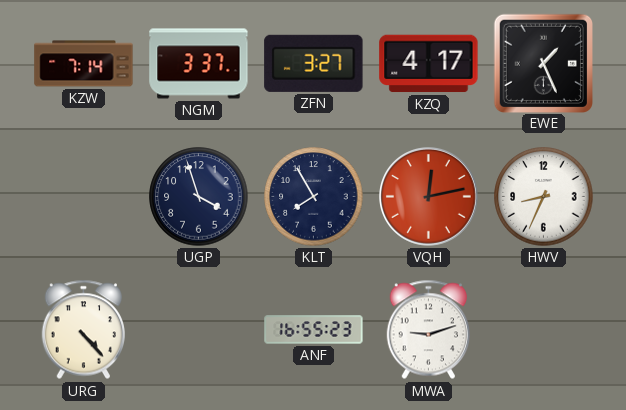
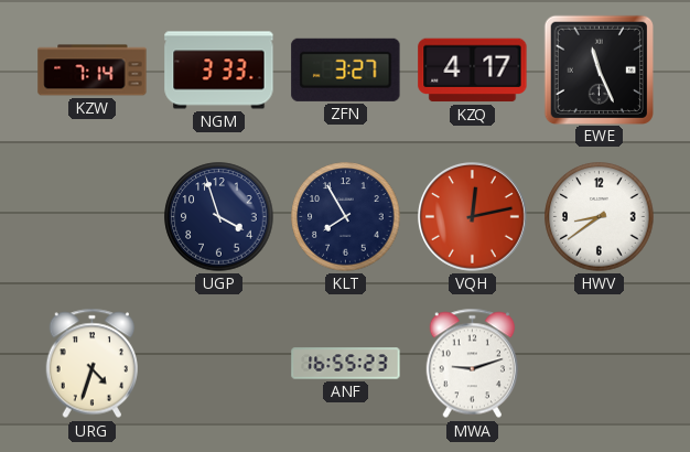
NGM: 3:37 -> 3:33
EWE: 1:26 -> 11:26
HWV: 8:34 -> 8:39
URG: 4:23 -> 4:33
